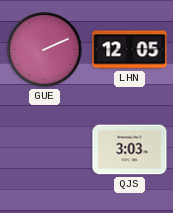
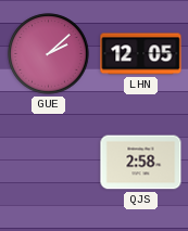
GUE: 2:11 -> 2:08
QJS: 3:03 -> 2:58
